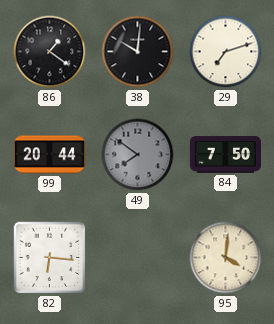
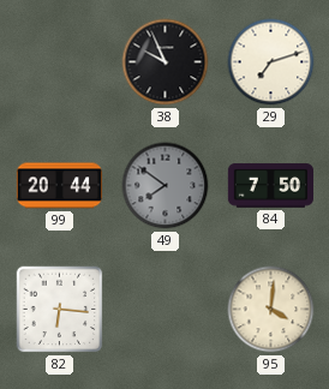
86: 1:21 -> none
38: 10:01 -> 9:56
